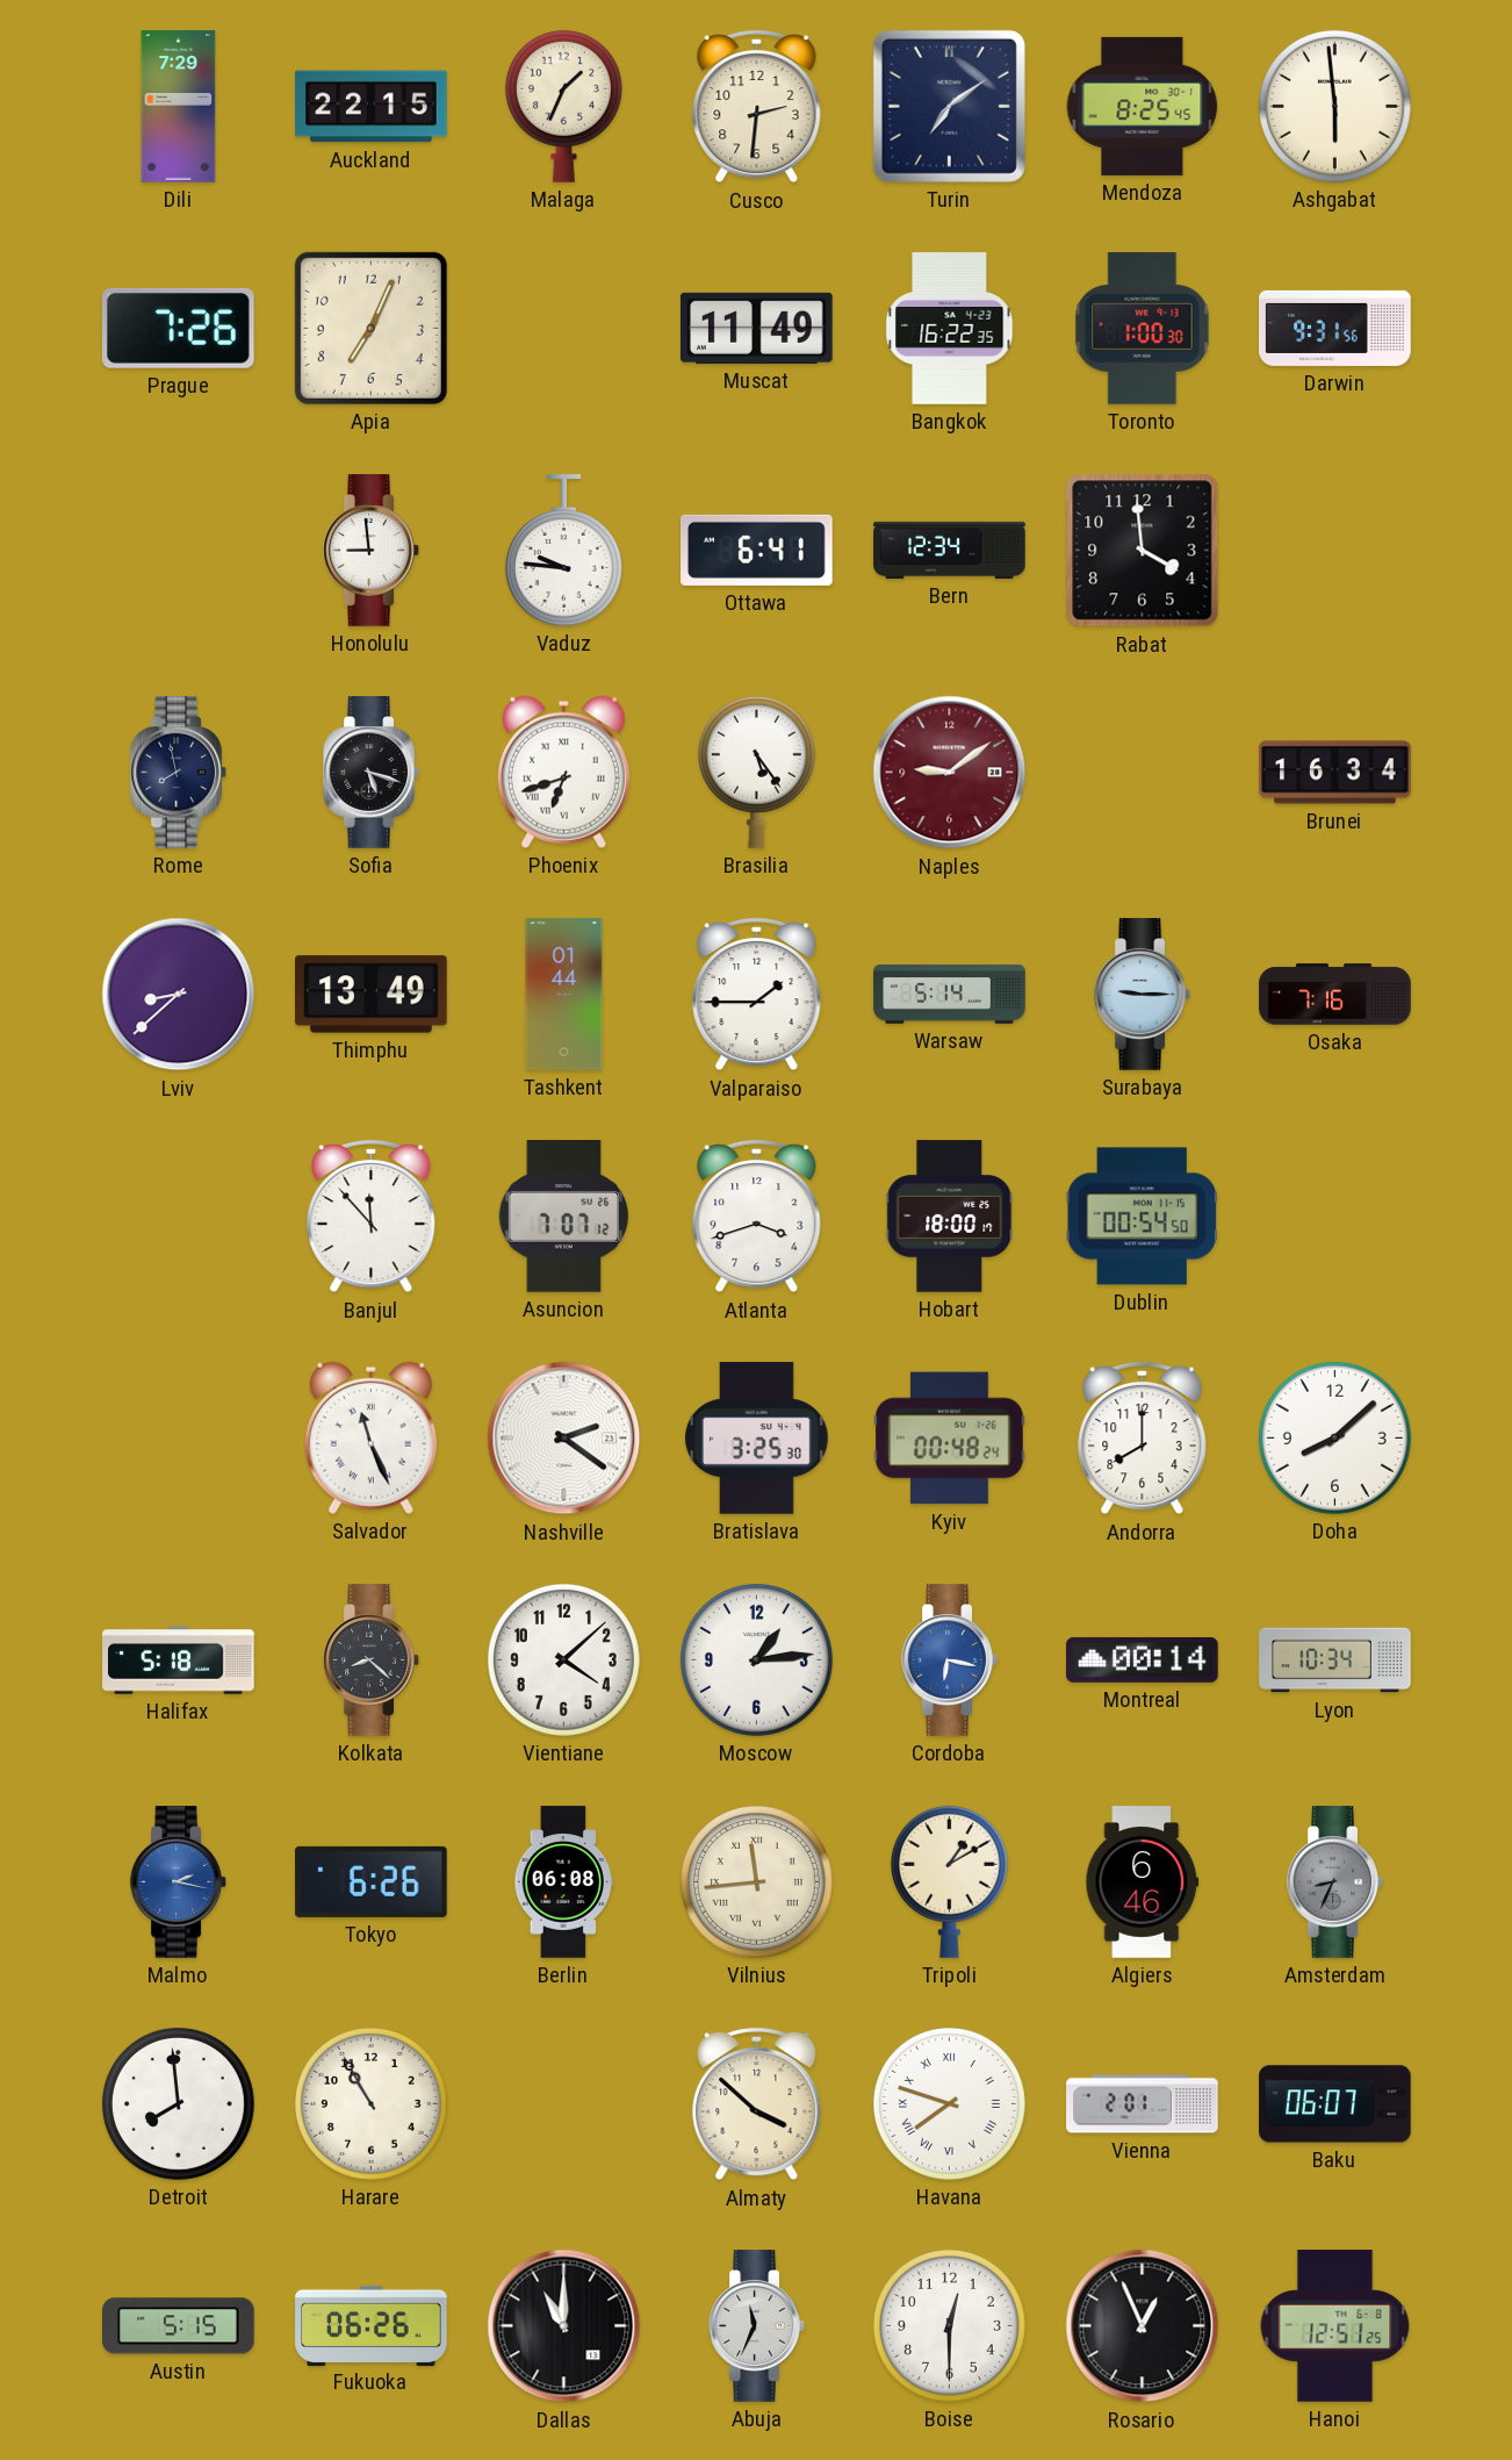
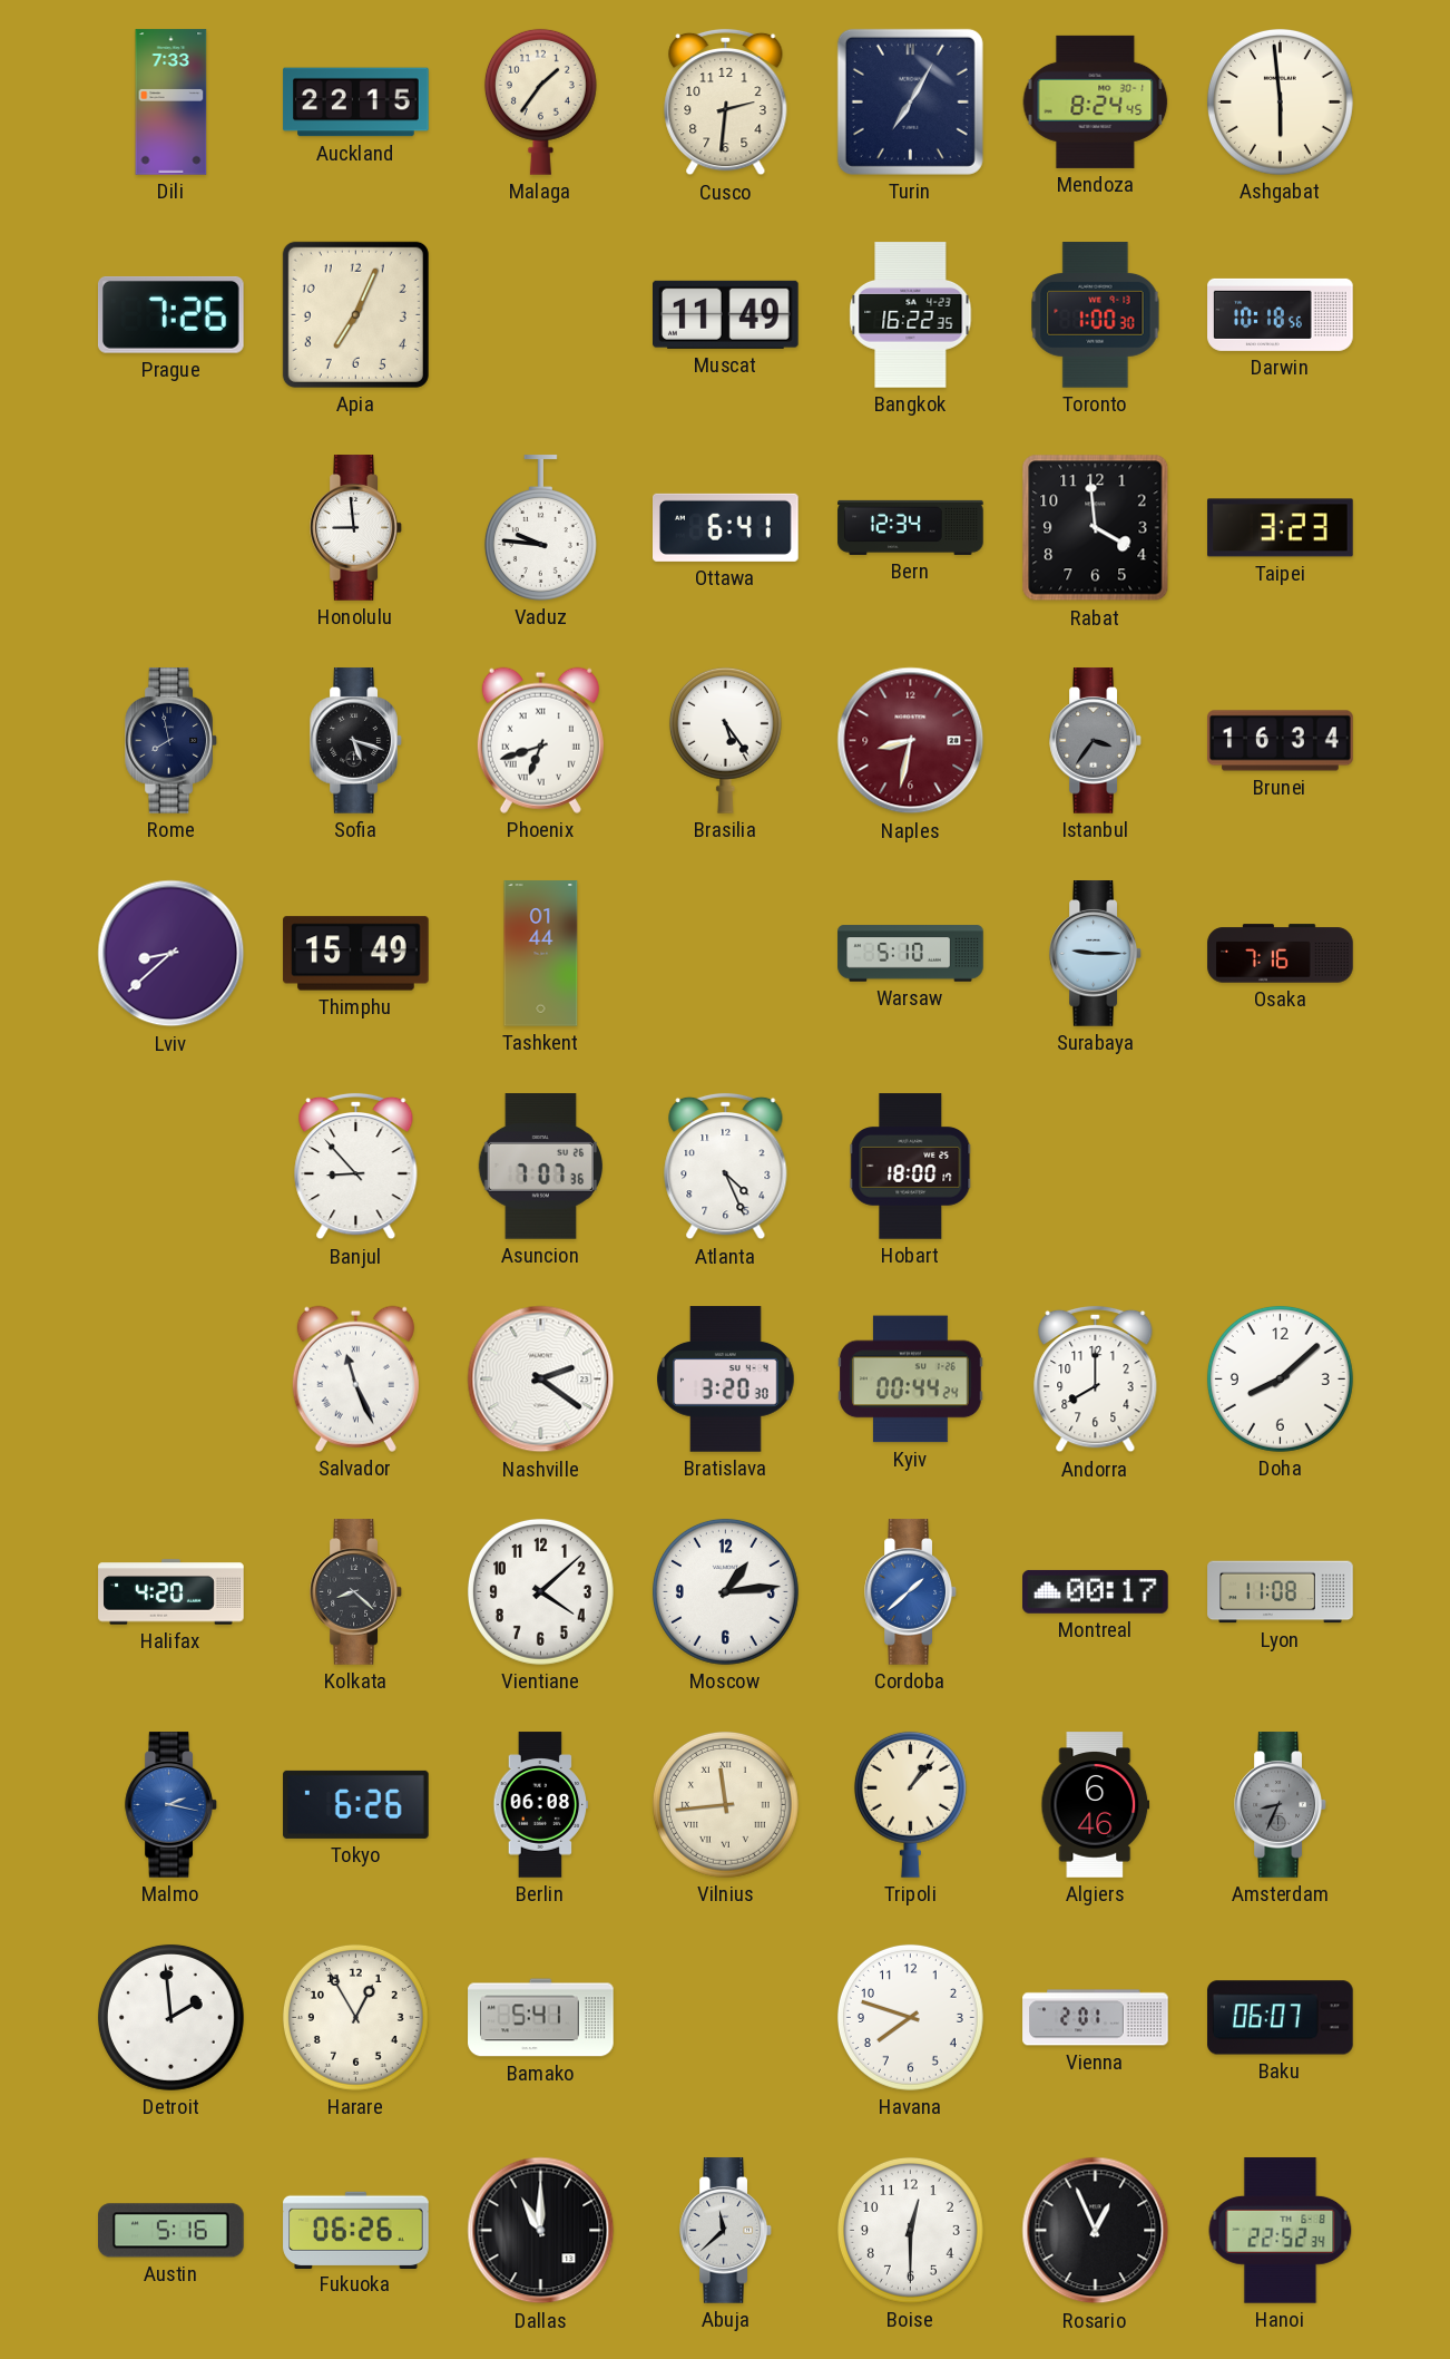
Dili: 7:29 -> 7:33
Malaga: 1:34 -> 1:36
Turin: 7:09 -> 7:05
Mendoza: 8:25 -> 8:24
Darwin: 9:31 -> 10:18
Taipei: none -> 3:23
Naples: 9:09 -> 8:32
Istanbul: none -> 3:36
Thimphu: 13:49 -> 15:49
Valparaiso: 1:45 -> none
Warsaw: 5:14 -> 5:10
Banjul: 11:53 -> 8:53
Asuncion: 7:07:12 -> 7:07:36
Atlanta: 3:42 -> 4:26
Dublin: 00:54 -> none
Bratislava: 3:25 -> 3:20
Kyiv: 00:48 -> 00:44
Halifax: 5:18 -> 4:20
Cordoba: 6:17 -> 1:38
Montreal: 00:14 -> 00:17
Lyon: 10:34 -> 11:08
Tripoli: 1:10 -> 1:07
Detroit: 7:59 -> 1:59
Harare: 10:55 -> 12:55
Bamako: none -> 5:41
Almaty: 3:52 -> none
Havana numerals: Roman -> Arabic
Austin: 5:15 -> 5:16
Abuja: 11:34 -> 11:38
Hanoi: 12:51 -> 22:52
